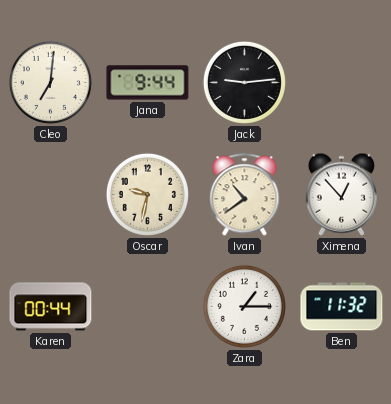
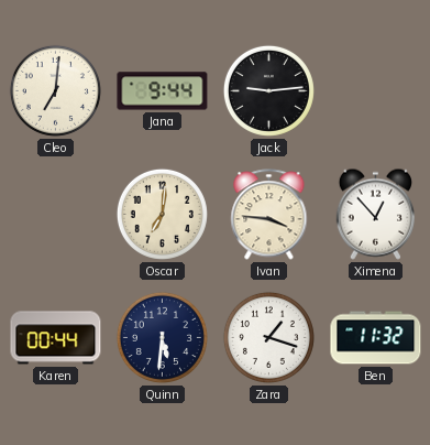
Oscar: 9:32 -> 7:01
Ivan: 10:39 -> 3:46
Quinn: none -> 5:31
Zara: 1:15 -> 1:18
